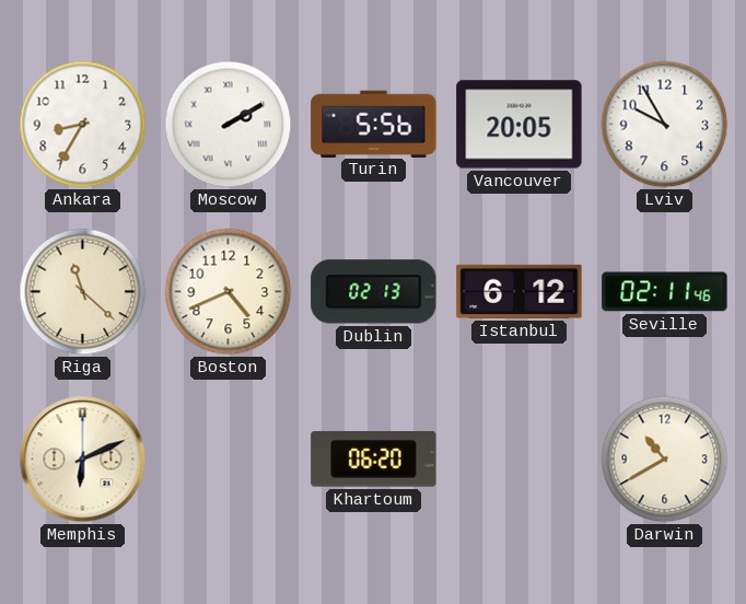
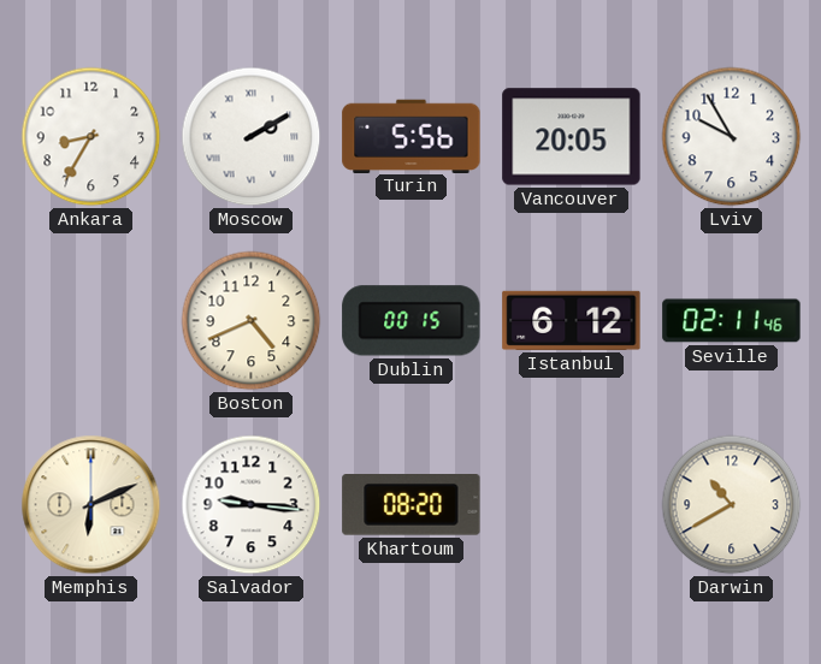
Riga: 11:22 -> none
Dublin: 02:13 -> 00:15
Salvador: none -> 9:16
Khartoum: 06:20 -> 08:20
